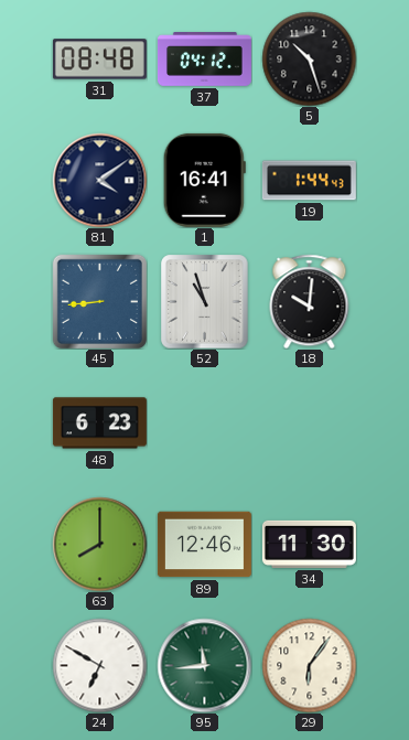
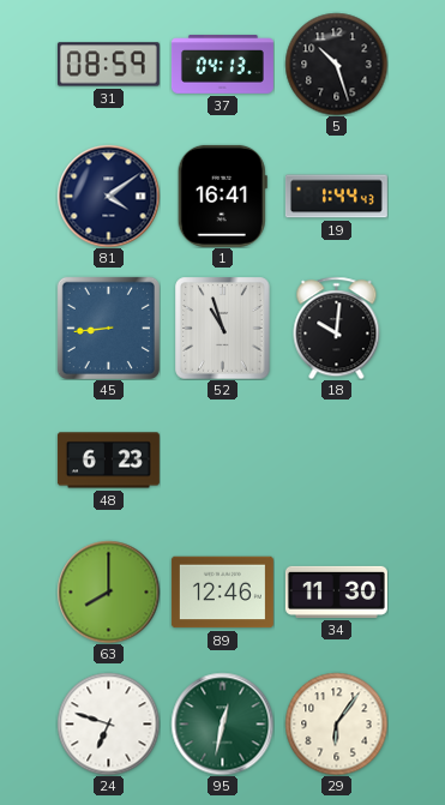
31: 08:48 -> 08:59
37: 04:12 -> 04:13
24: 6:50 -> 6:48
95: 11:44 -> 12:32
